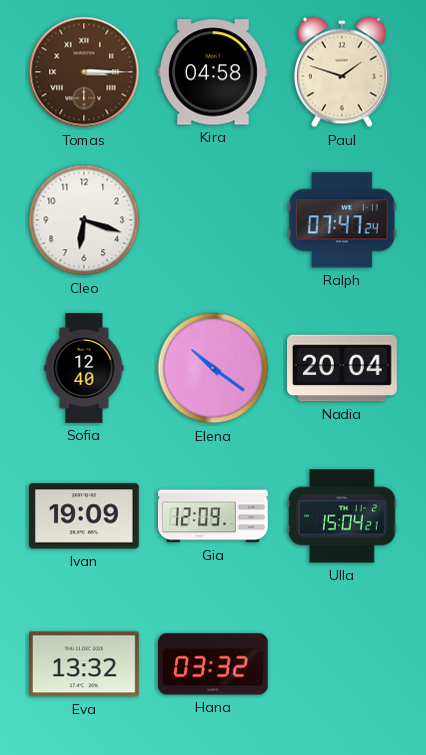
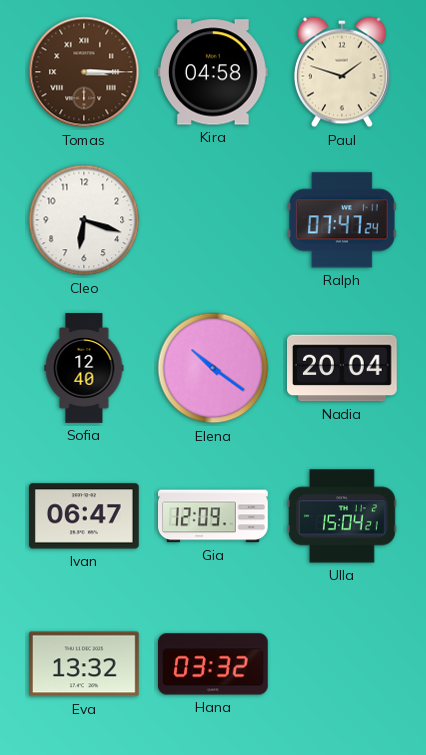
Ivan: 19:09 -> 06:47
